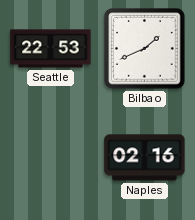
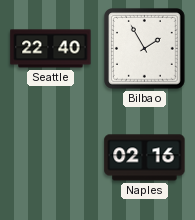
Seattle: 22:53 -> 22:40
Bilbao: 1:41 -> 1:55
